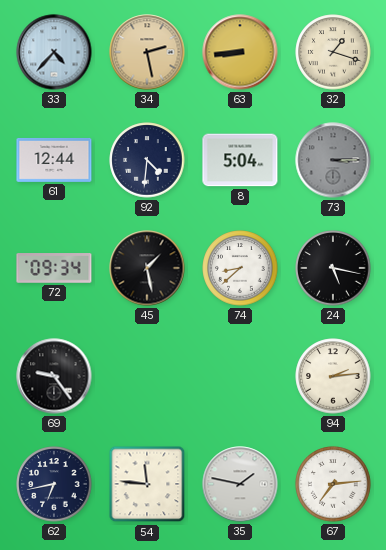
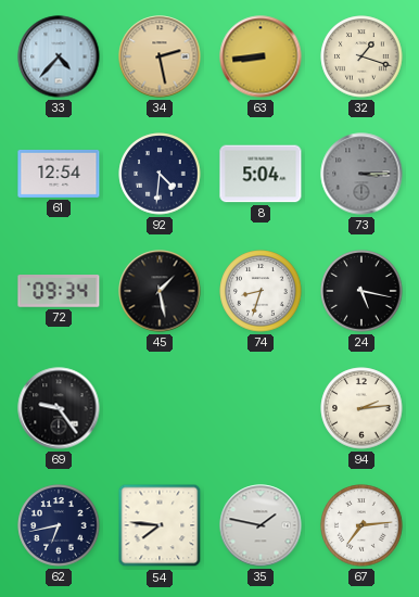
61: 12:44 -> 12:54
74: 8:38 -> 8:33
54: 11:46 -> 7:46
